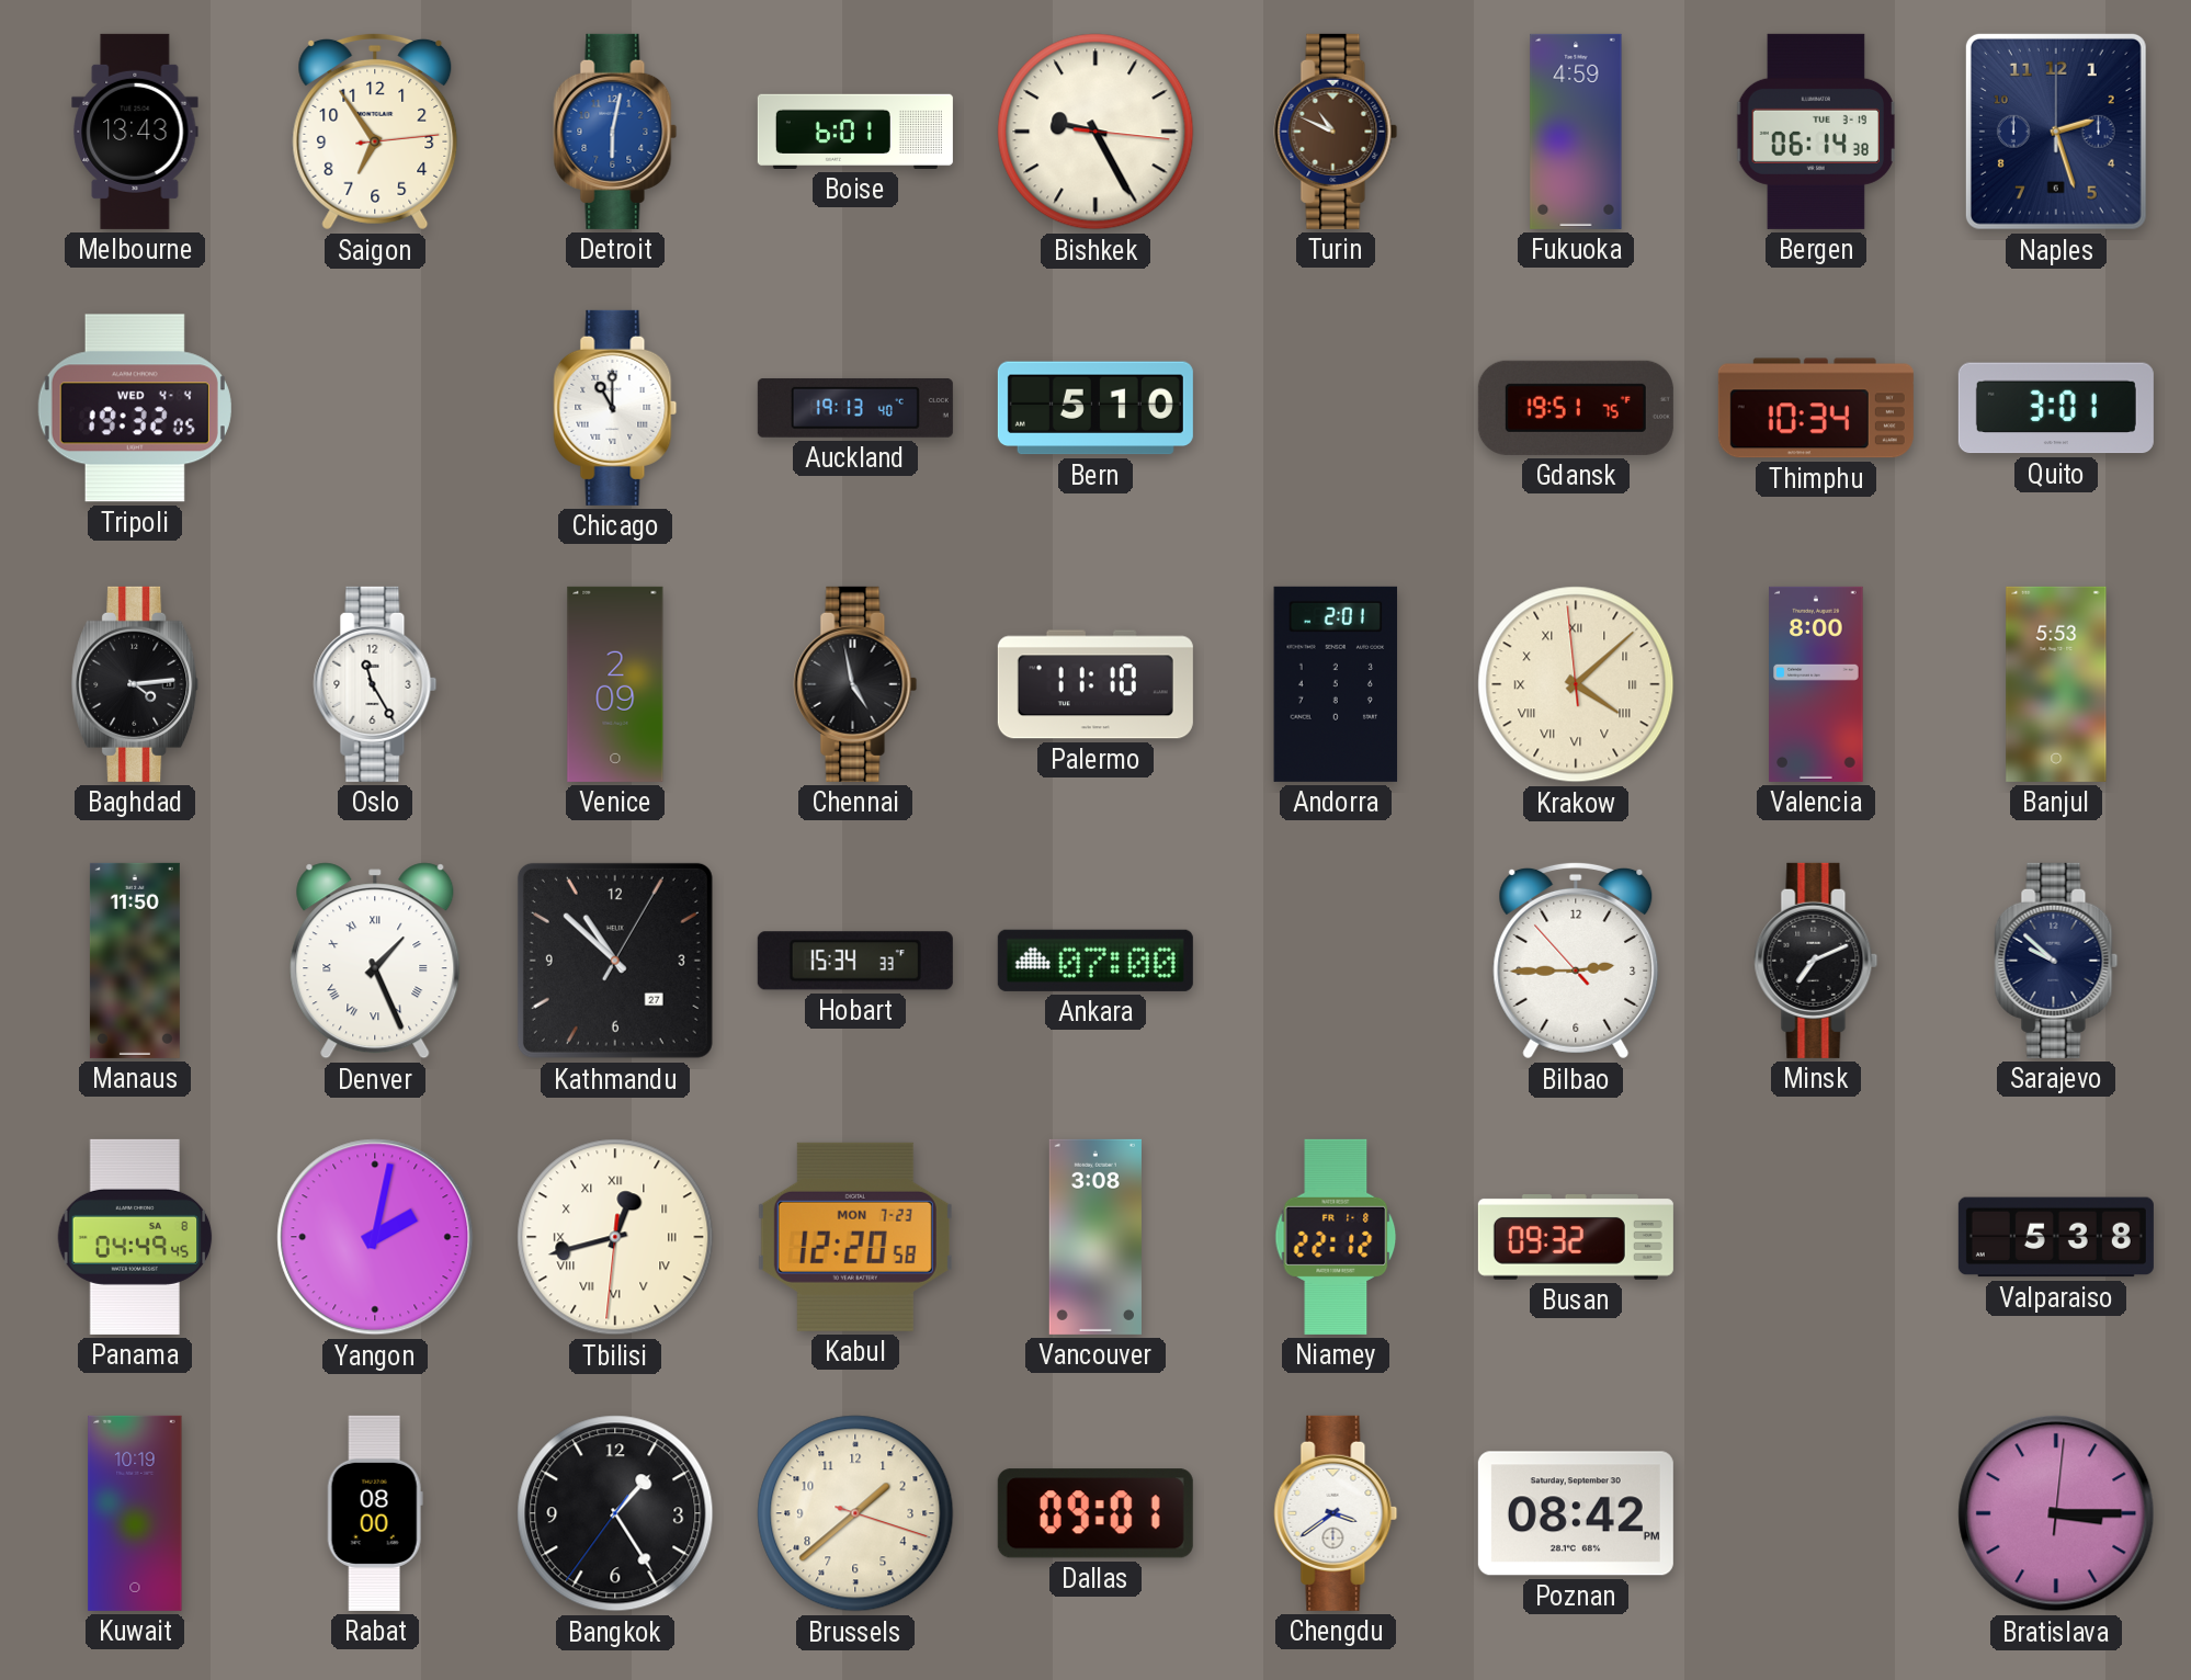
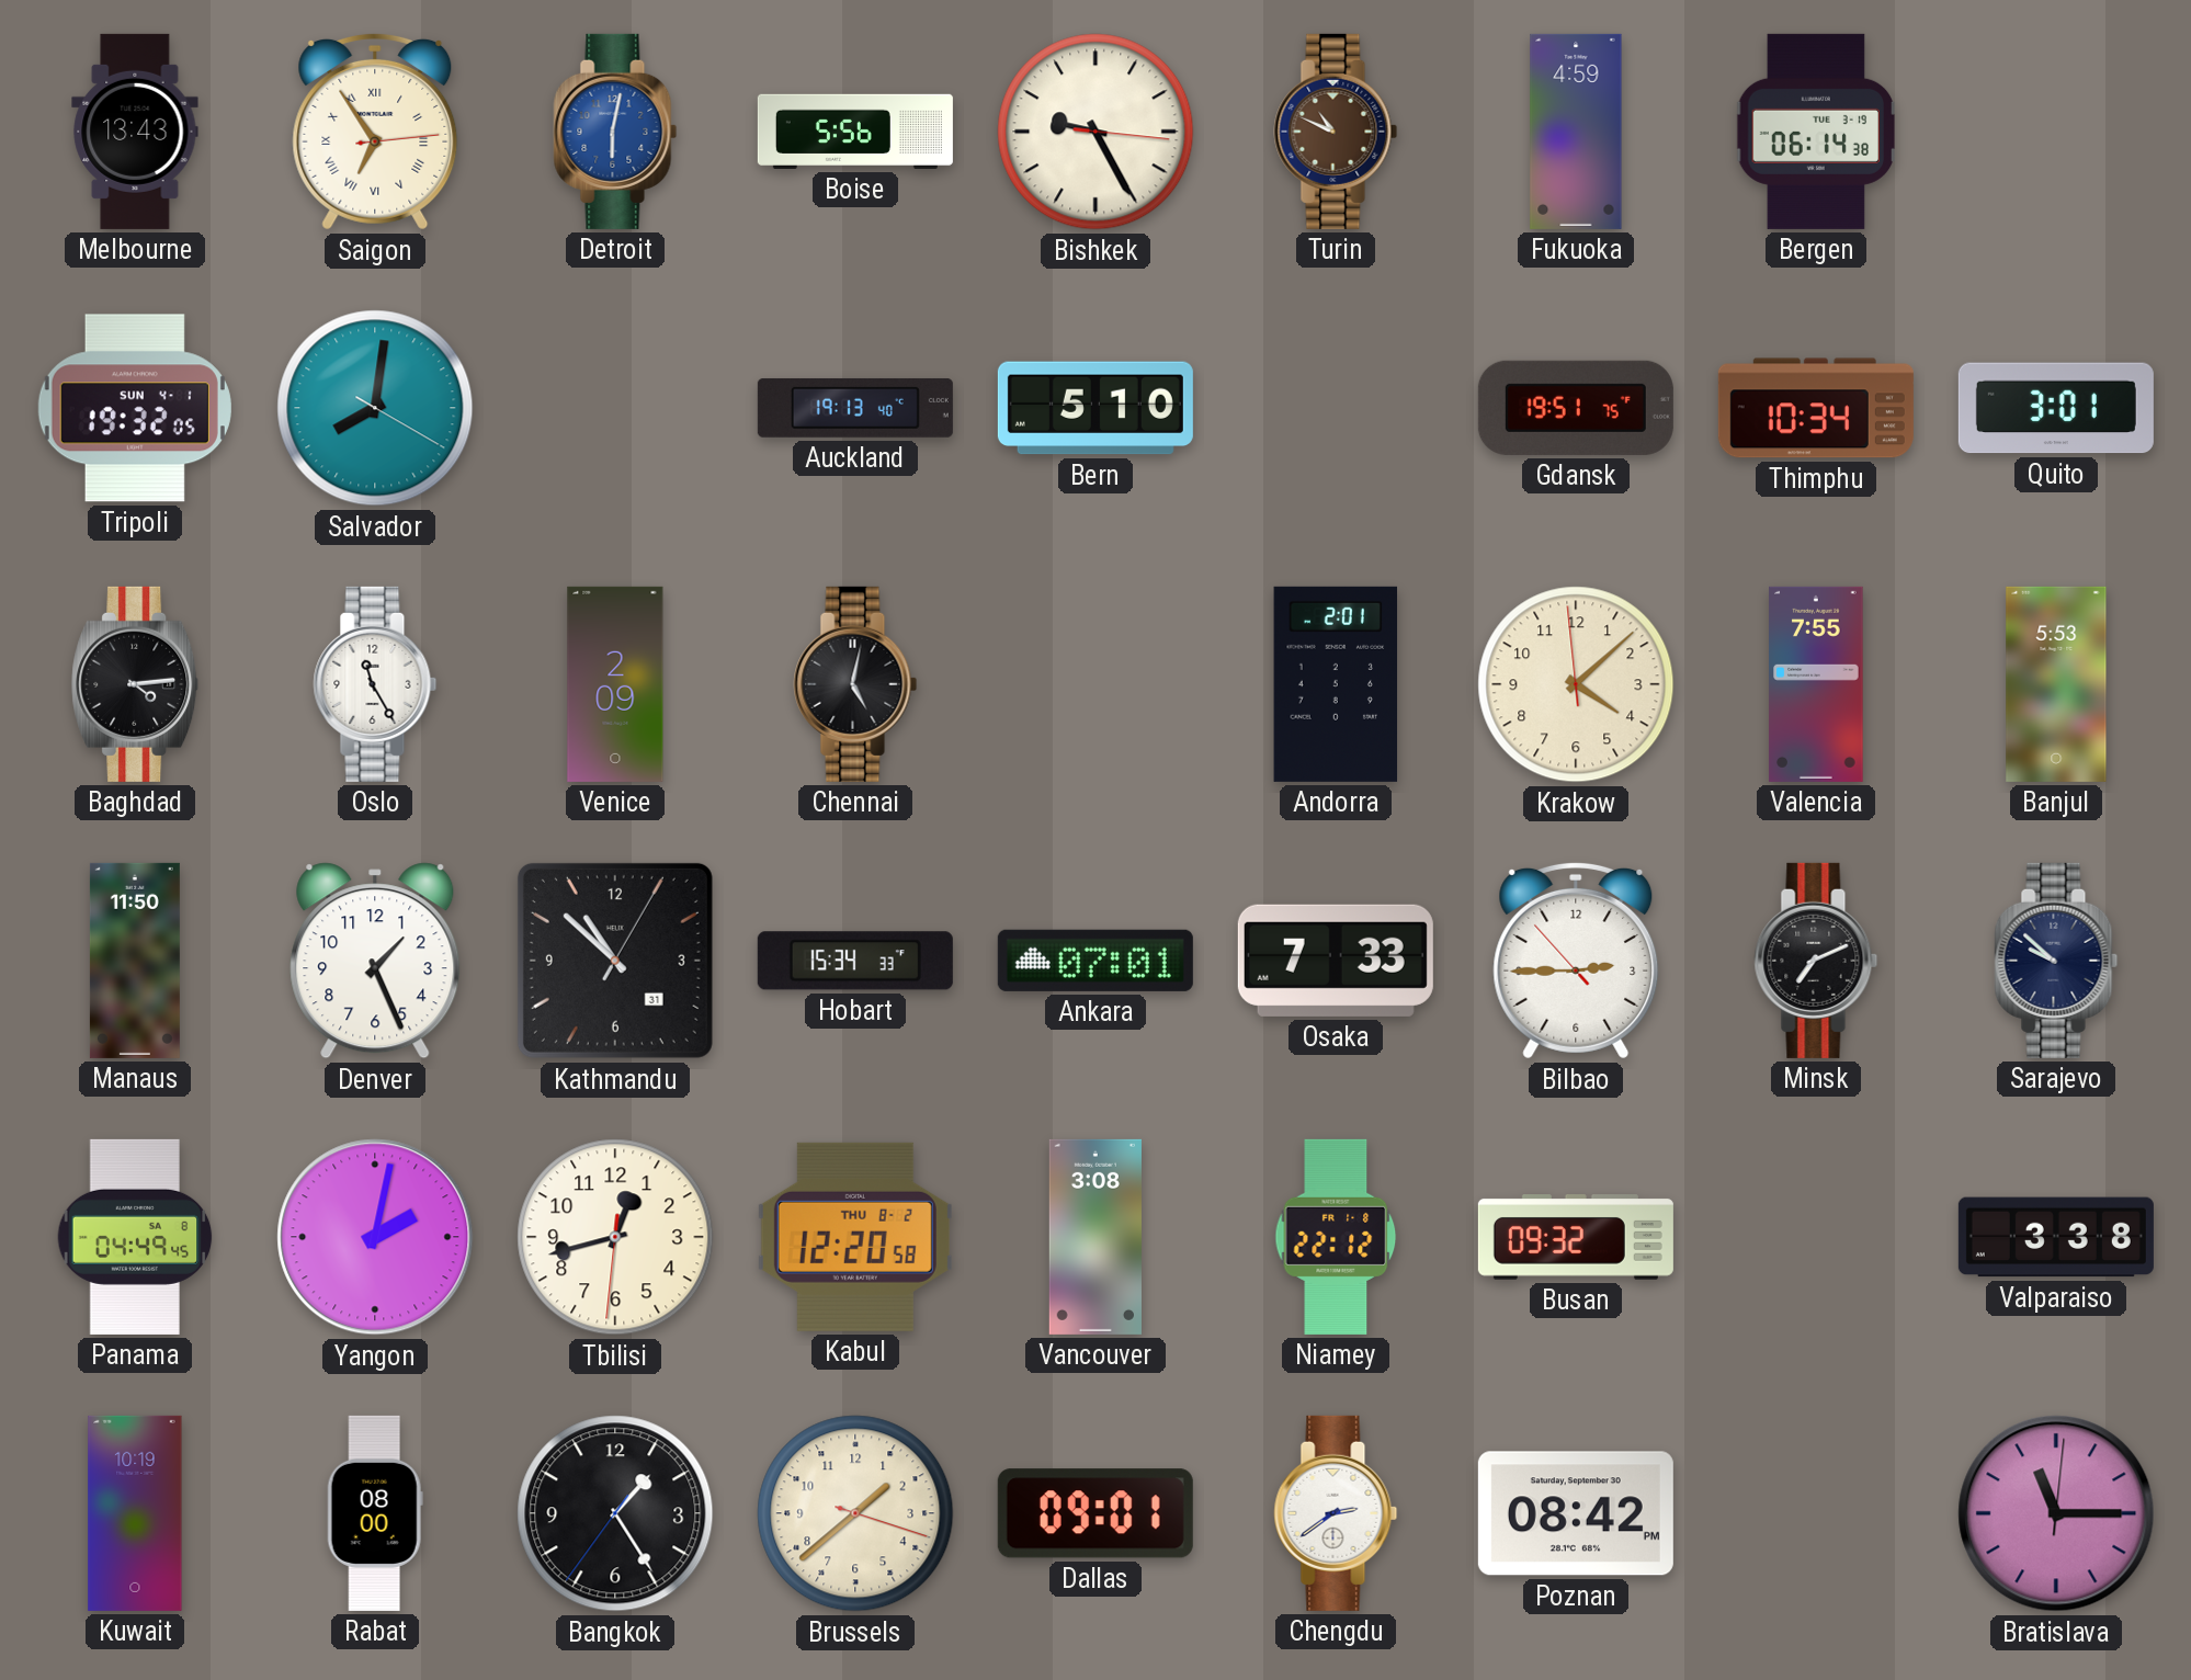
Saigon numerals: Arabic -> Roman
Boise: 6:01 -> 5:56
Naples: 2:27 -> none
Tripoli date: WED 4-4 -> SUN 4-1
Salvador: none -> 8:01
Chicago: 11:00 -> none
Chennai: 4:58 -> 5:02
Palermo: 11:10 -> none
Krakow numerals: Roman -> Arabic
Valencia: 8:00 -> 7:55
Denver numerals: Roman -> Arabic
Kathmandu date: 27 -> 31
Ankara: 07:00 -> 07:01
Osaka: none -> 7:33
Tbilisi numerals: Roman -> Arabic
Kabul date: MON 7-23 -> THU 8-2
Valparaiso: 5:38 -> 3:38
Chengdu: 3:39 -> 2:39
Bratislava: 3:15 -> 11:15
